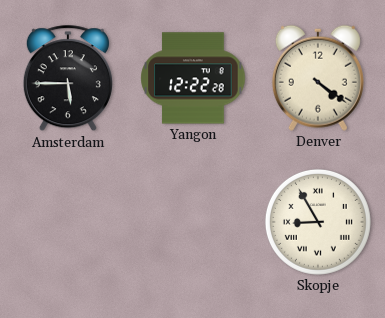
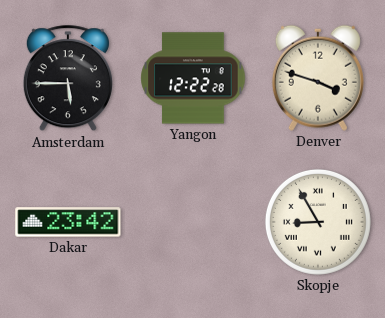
Denver: 4:21 -> 3:48
Dakar: none -> 23:42
